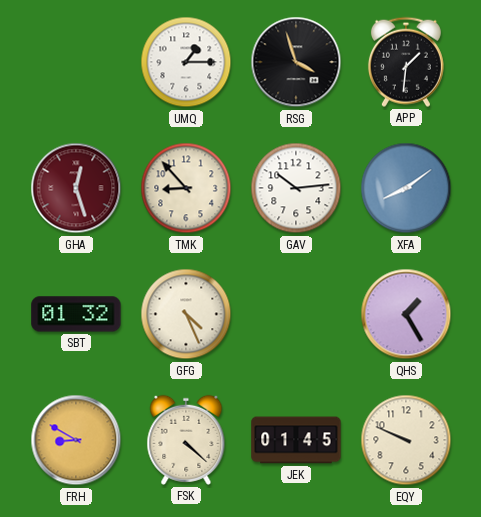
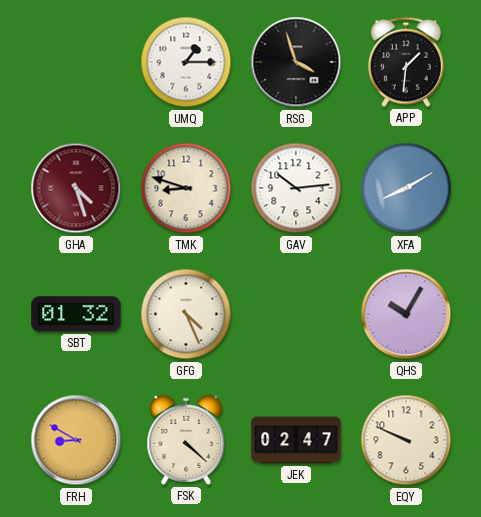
GHA: 12:27 -> 4:27
TMK: 8:53 -> 8:48
XFA: 8:09 -> 8:10
QHS: 1:25 -> 10:05
JEK: 01:45 -> 02:47
